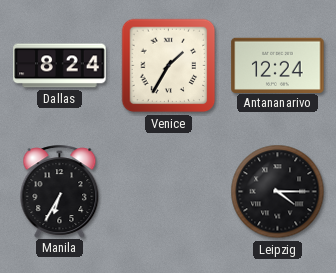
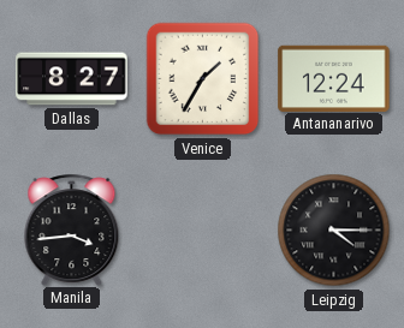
Dallas: 8:24 -> 8:27
Manila: 6:35 -> 3:44
